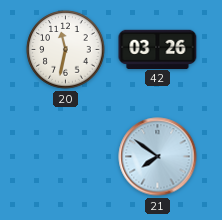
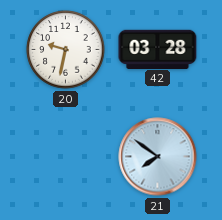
20: 11:32 -> 9:32
42: 03:26 -> 03:28
